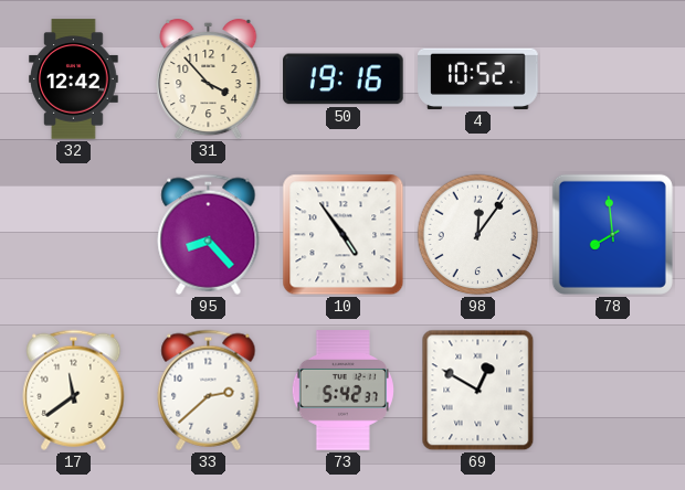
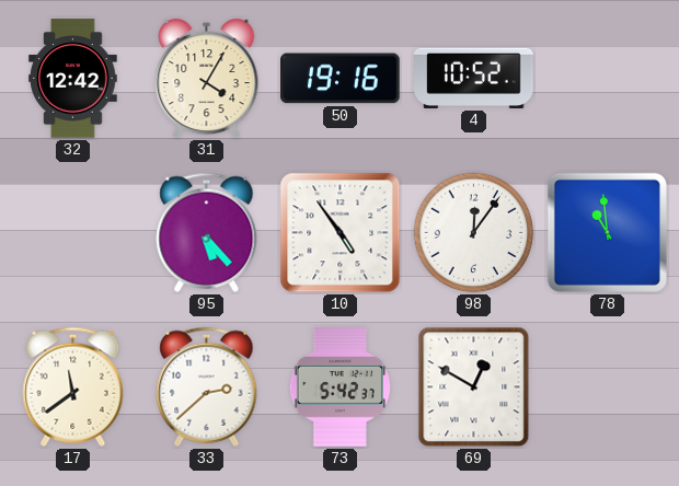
31: 3:53 -> 4:05
95: 8:23 -> 5:23
78: 7:59 -> 10:59
